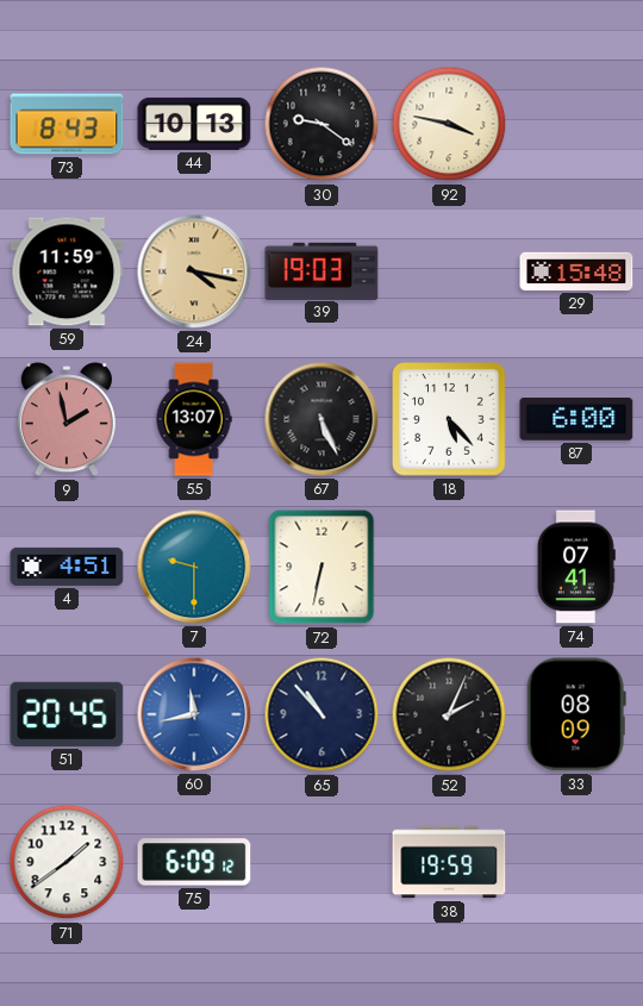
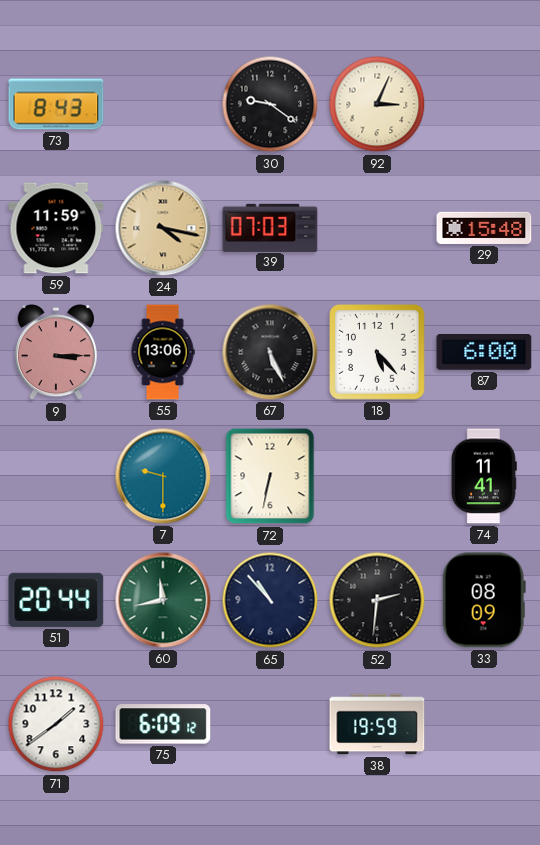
44: 10:13 -> none
92: 3:47 -> 3:04
39: 19:03 -> 07:03
9: 1:58 -> 3:15
55: 13:07 -> 13:06
4: 4:51 -> none
74: 07:41 -> 11:41
51: 20:45 -> 20:44
60 dial: blue -> green
52: 2:04 -> 2:31
